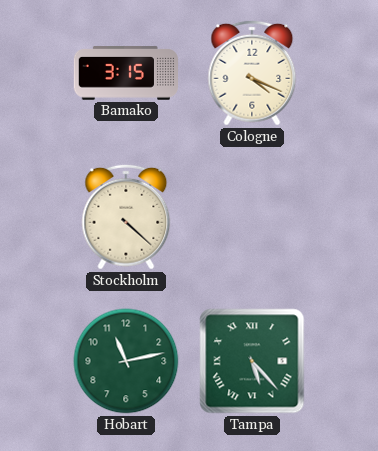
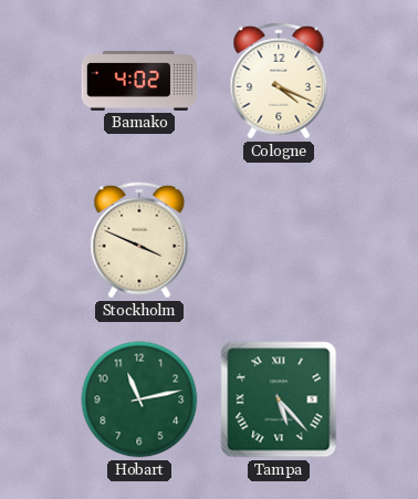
Bamako: 3:15 -> 4:02
Stockholm: 4:22 -> 3:49
